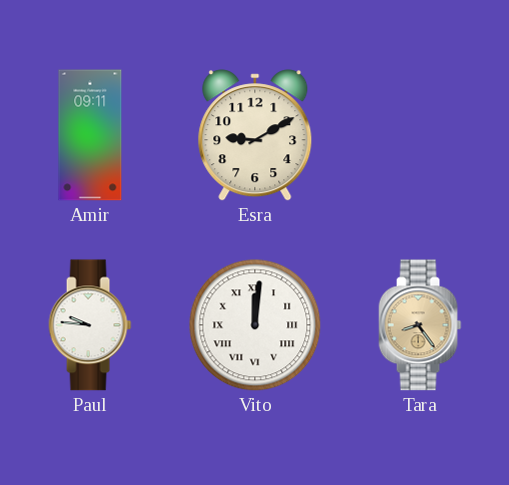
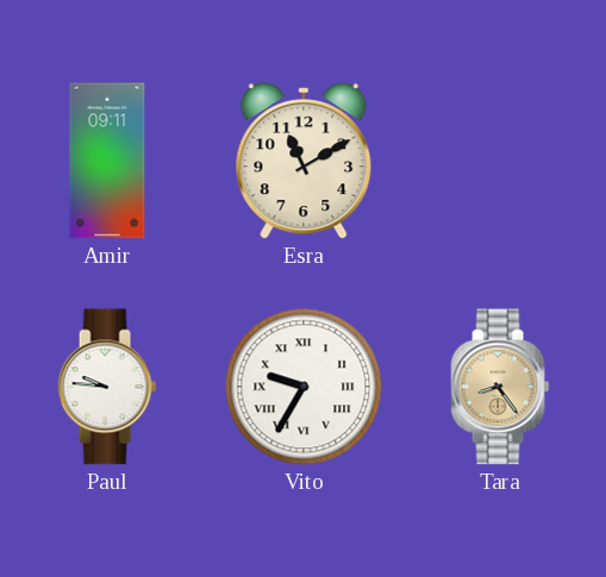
Esra: 9:10 -> 11:10
Vito: 12:01 -> 9:35
